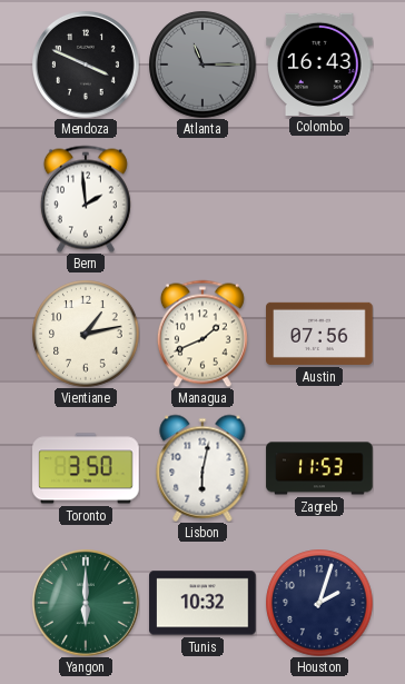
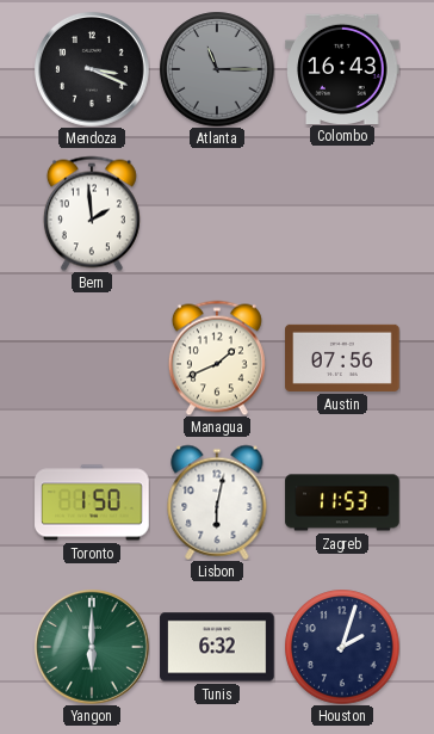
Mendoza: 3:49 -> 3:19
Vientiane: 1:13 -> none
Toronto: 3:50 -> 1:50
Tunis: 10:32 -> 6:32
